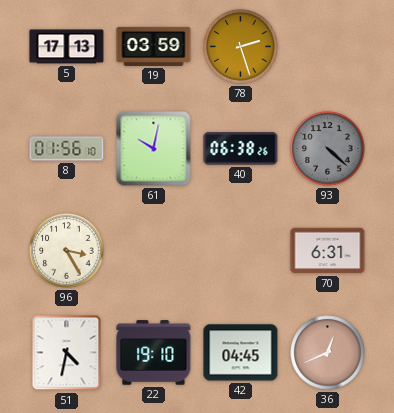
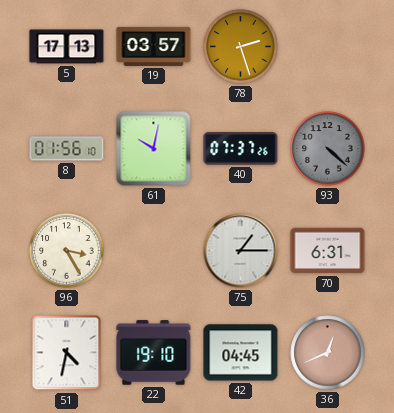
19: 03:59 -> 03:57
40: 06:38 -> 07:37
75: none -> 1:15
